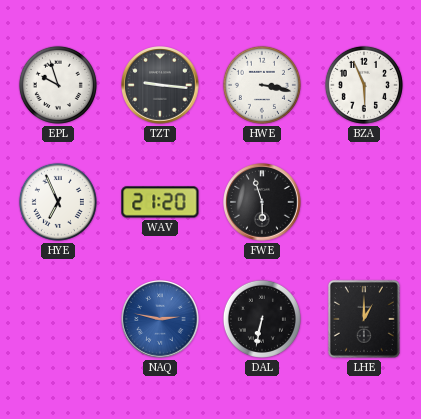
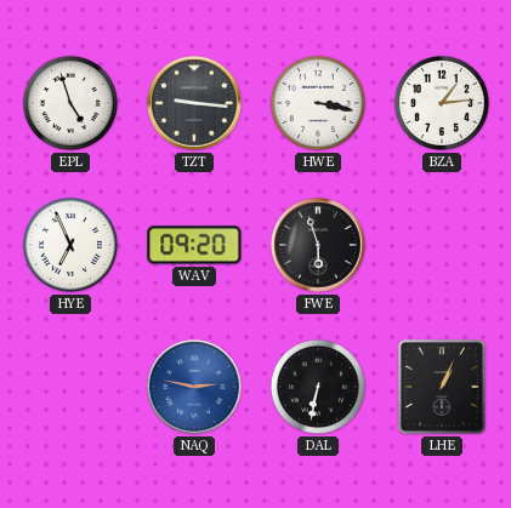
EPL: 9:57 -> 4:57
BZA: 5:56 -> 1:14
WAV: 21:20 -> 09:20
LHE: 1:00 -> 1:04
